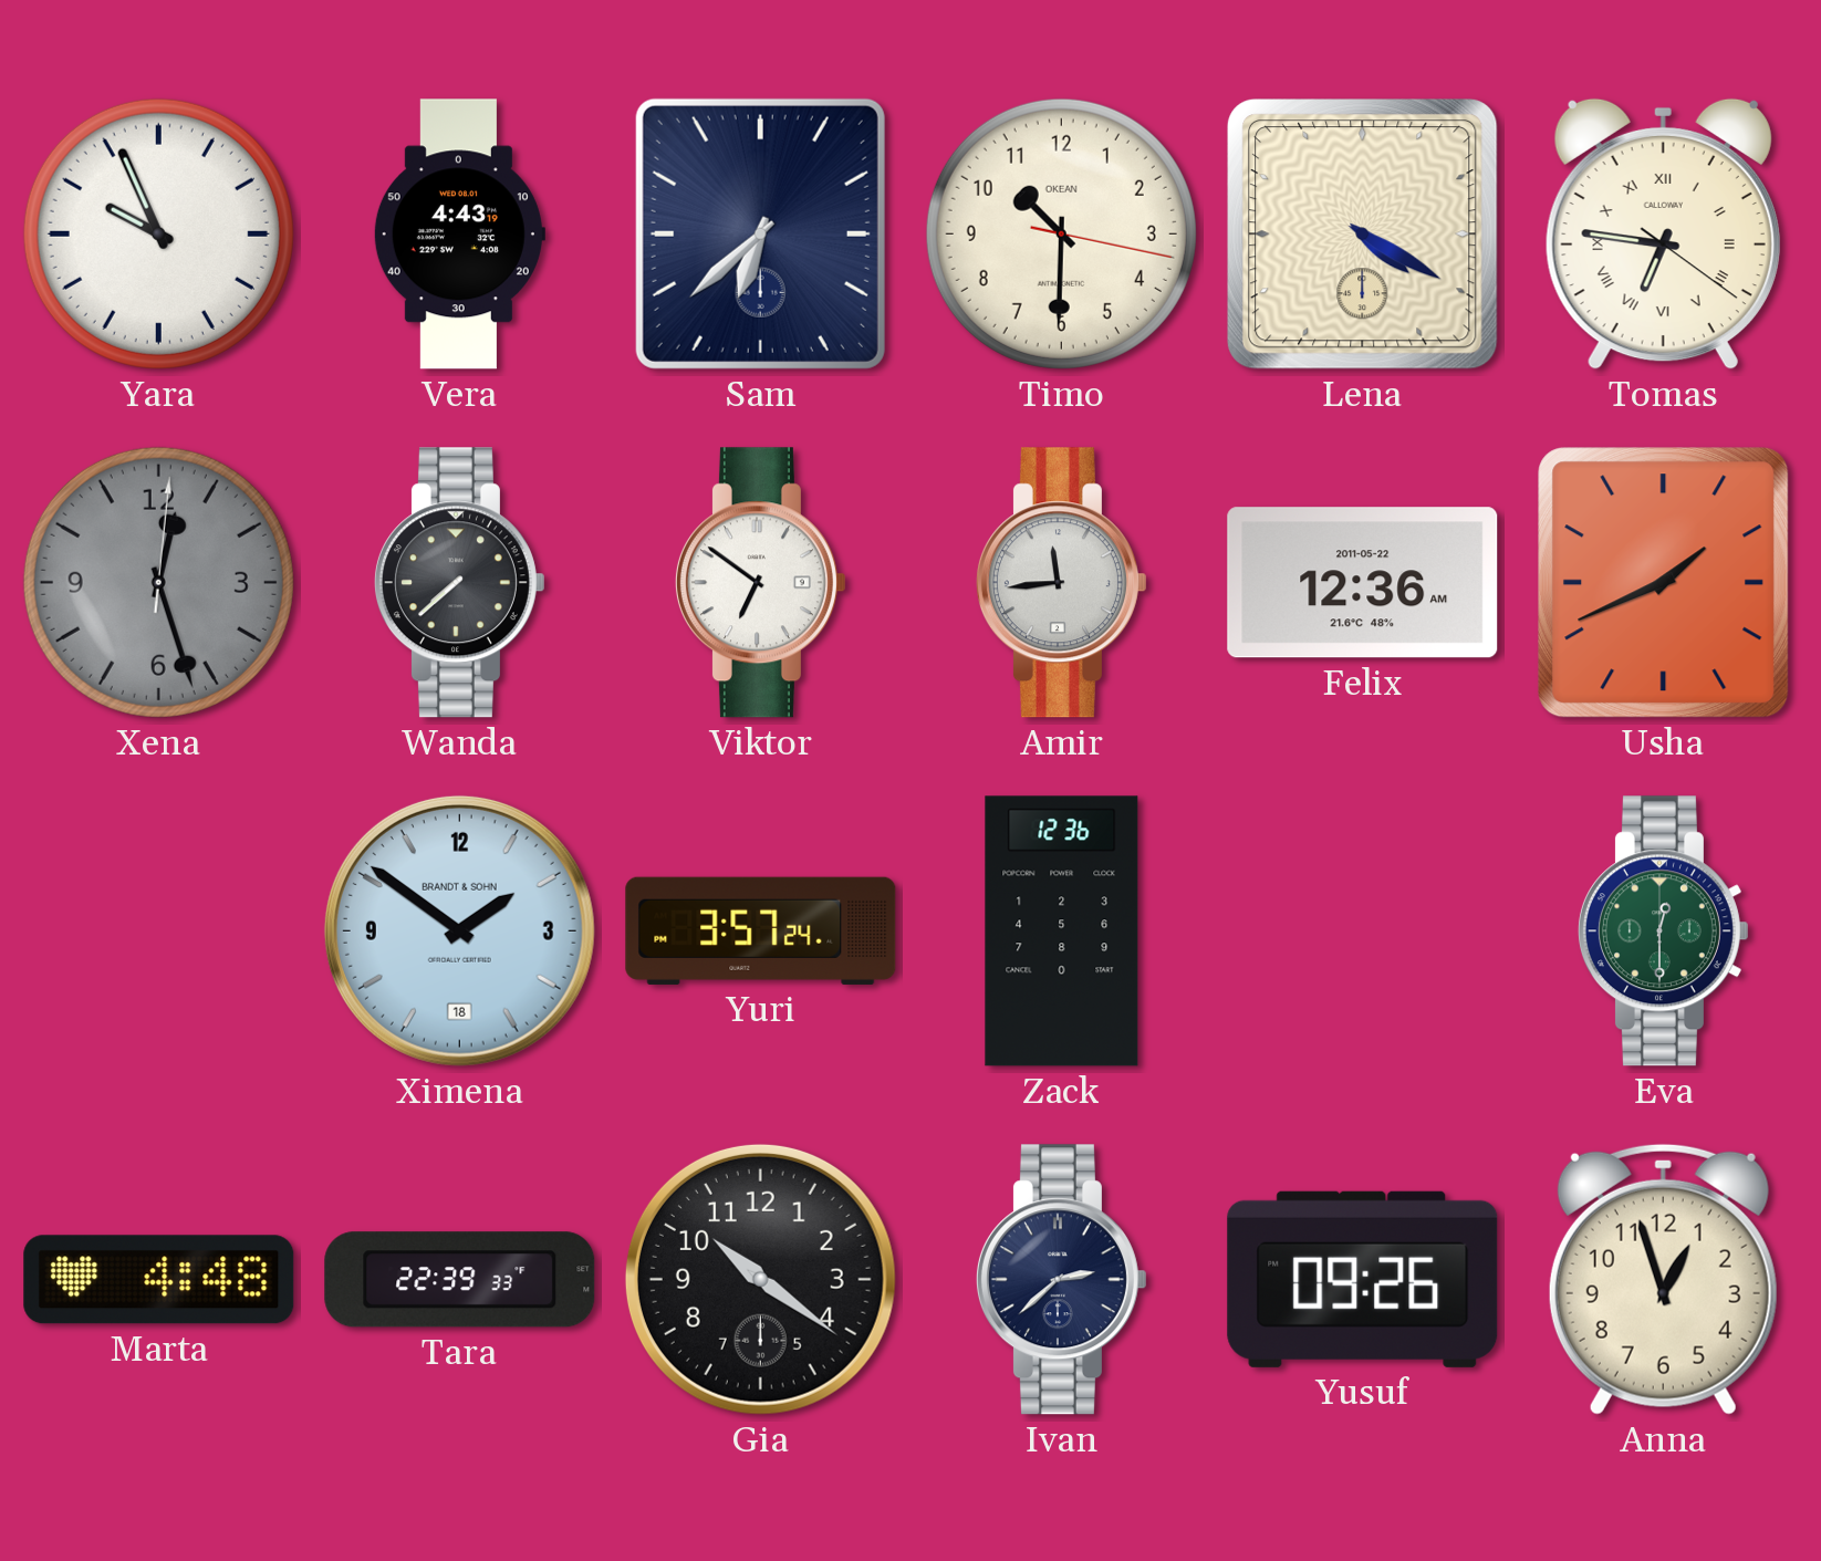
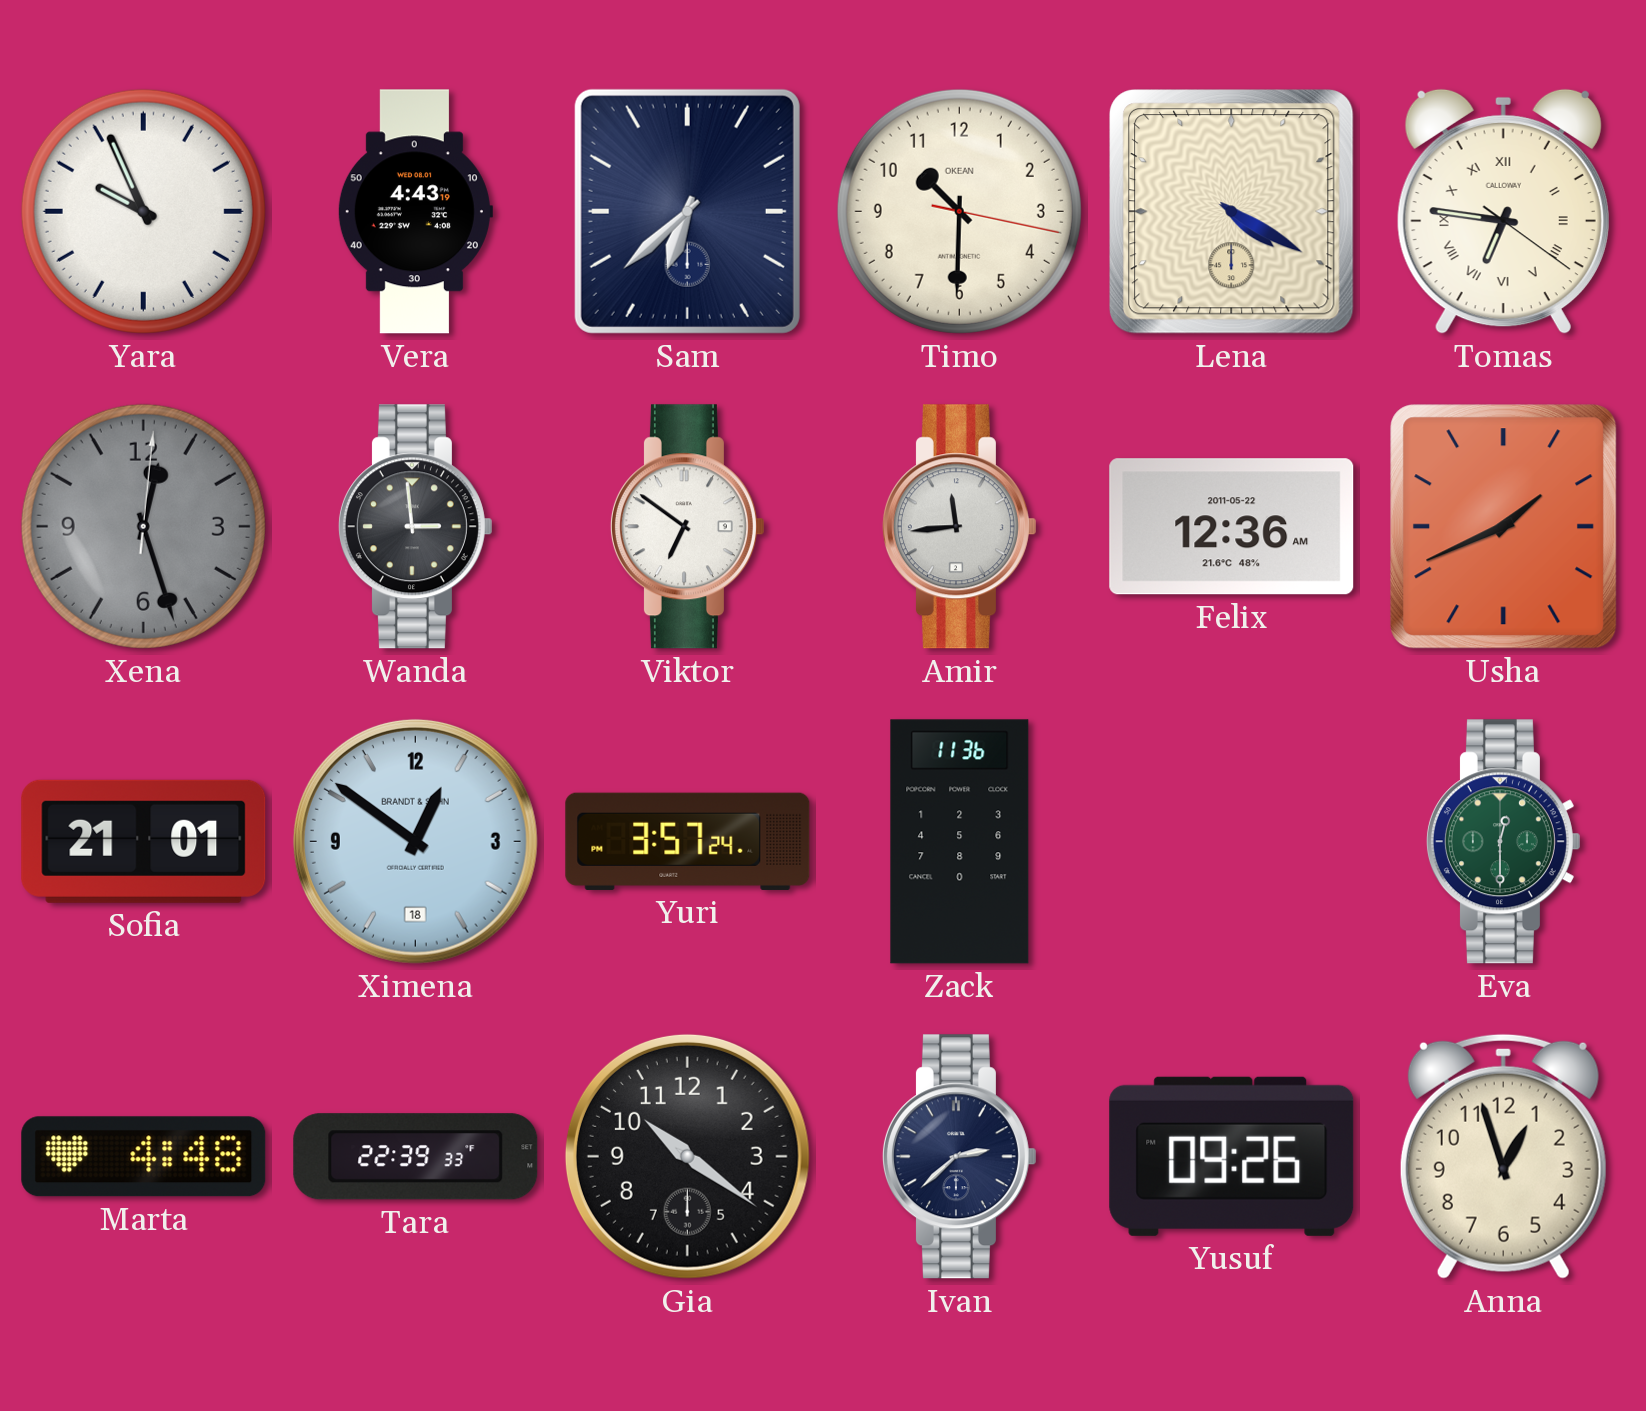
Wanda: 7:38 -> 2:59
Sofia: none -> 21:01
Ximena: 1:51 -> 12:51
Zack: 12:36 -> 11:36
